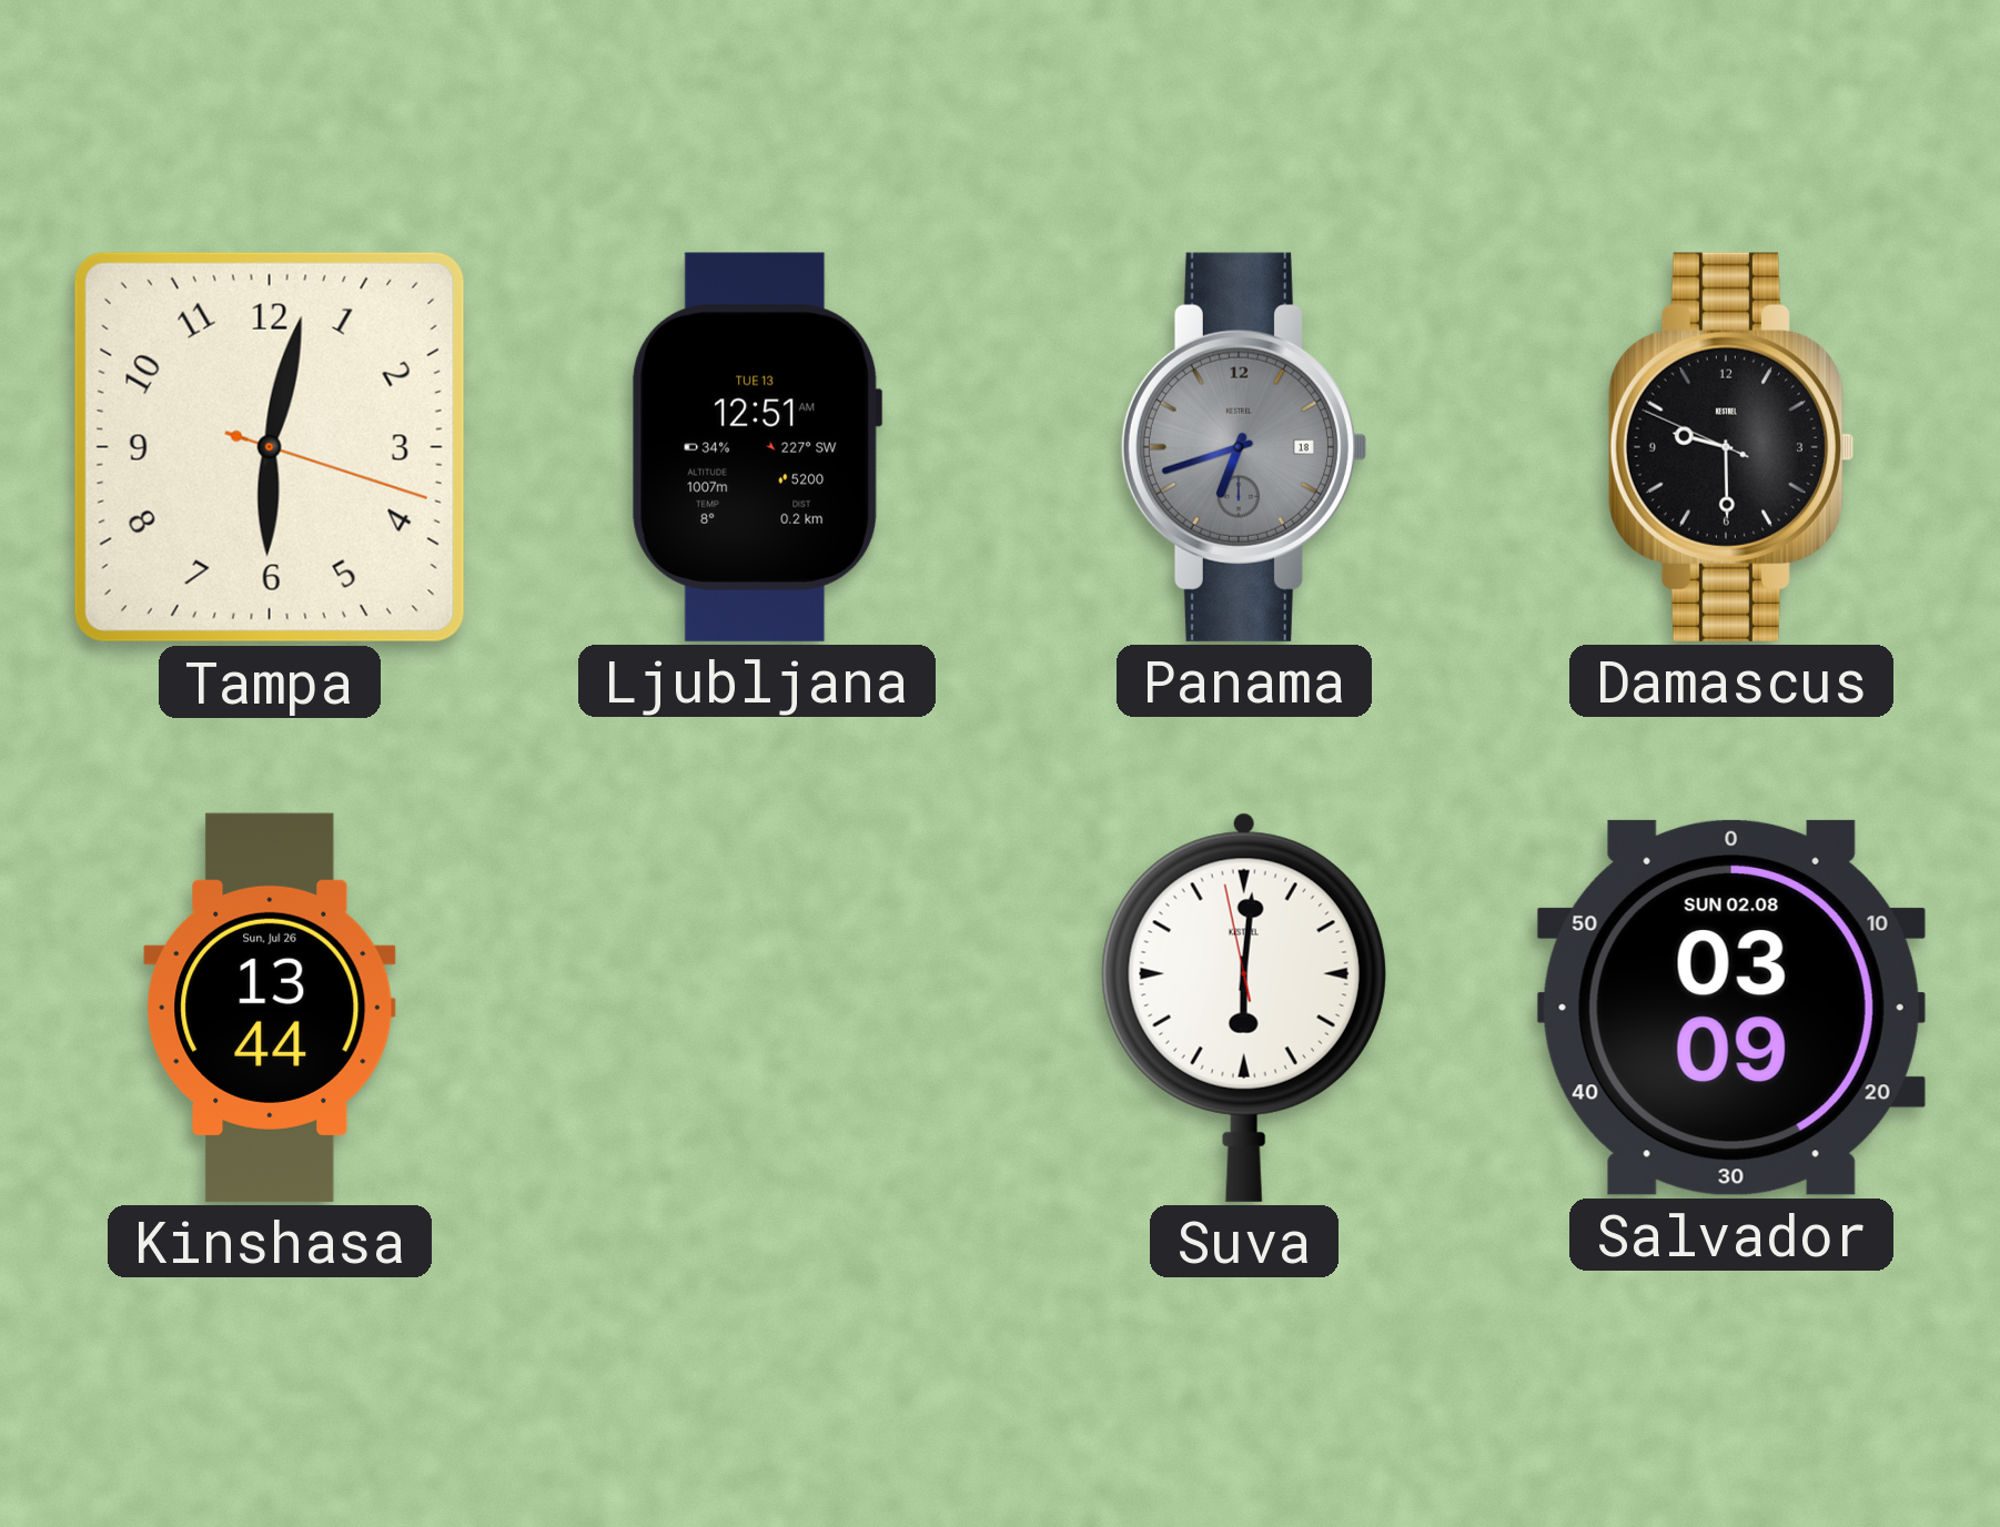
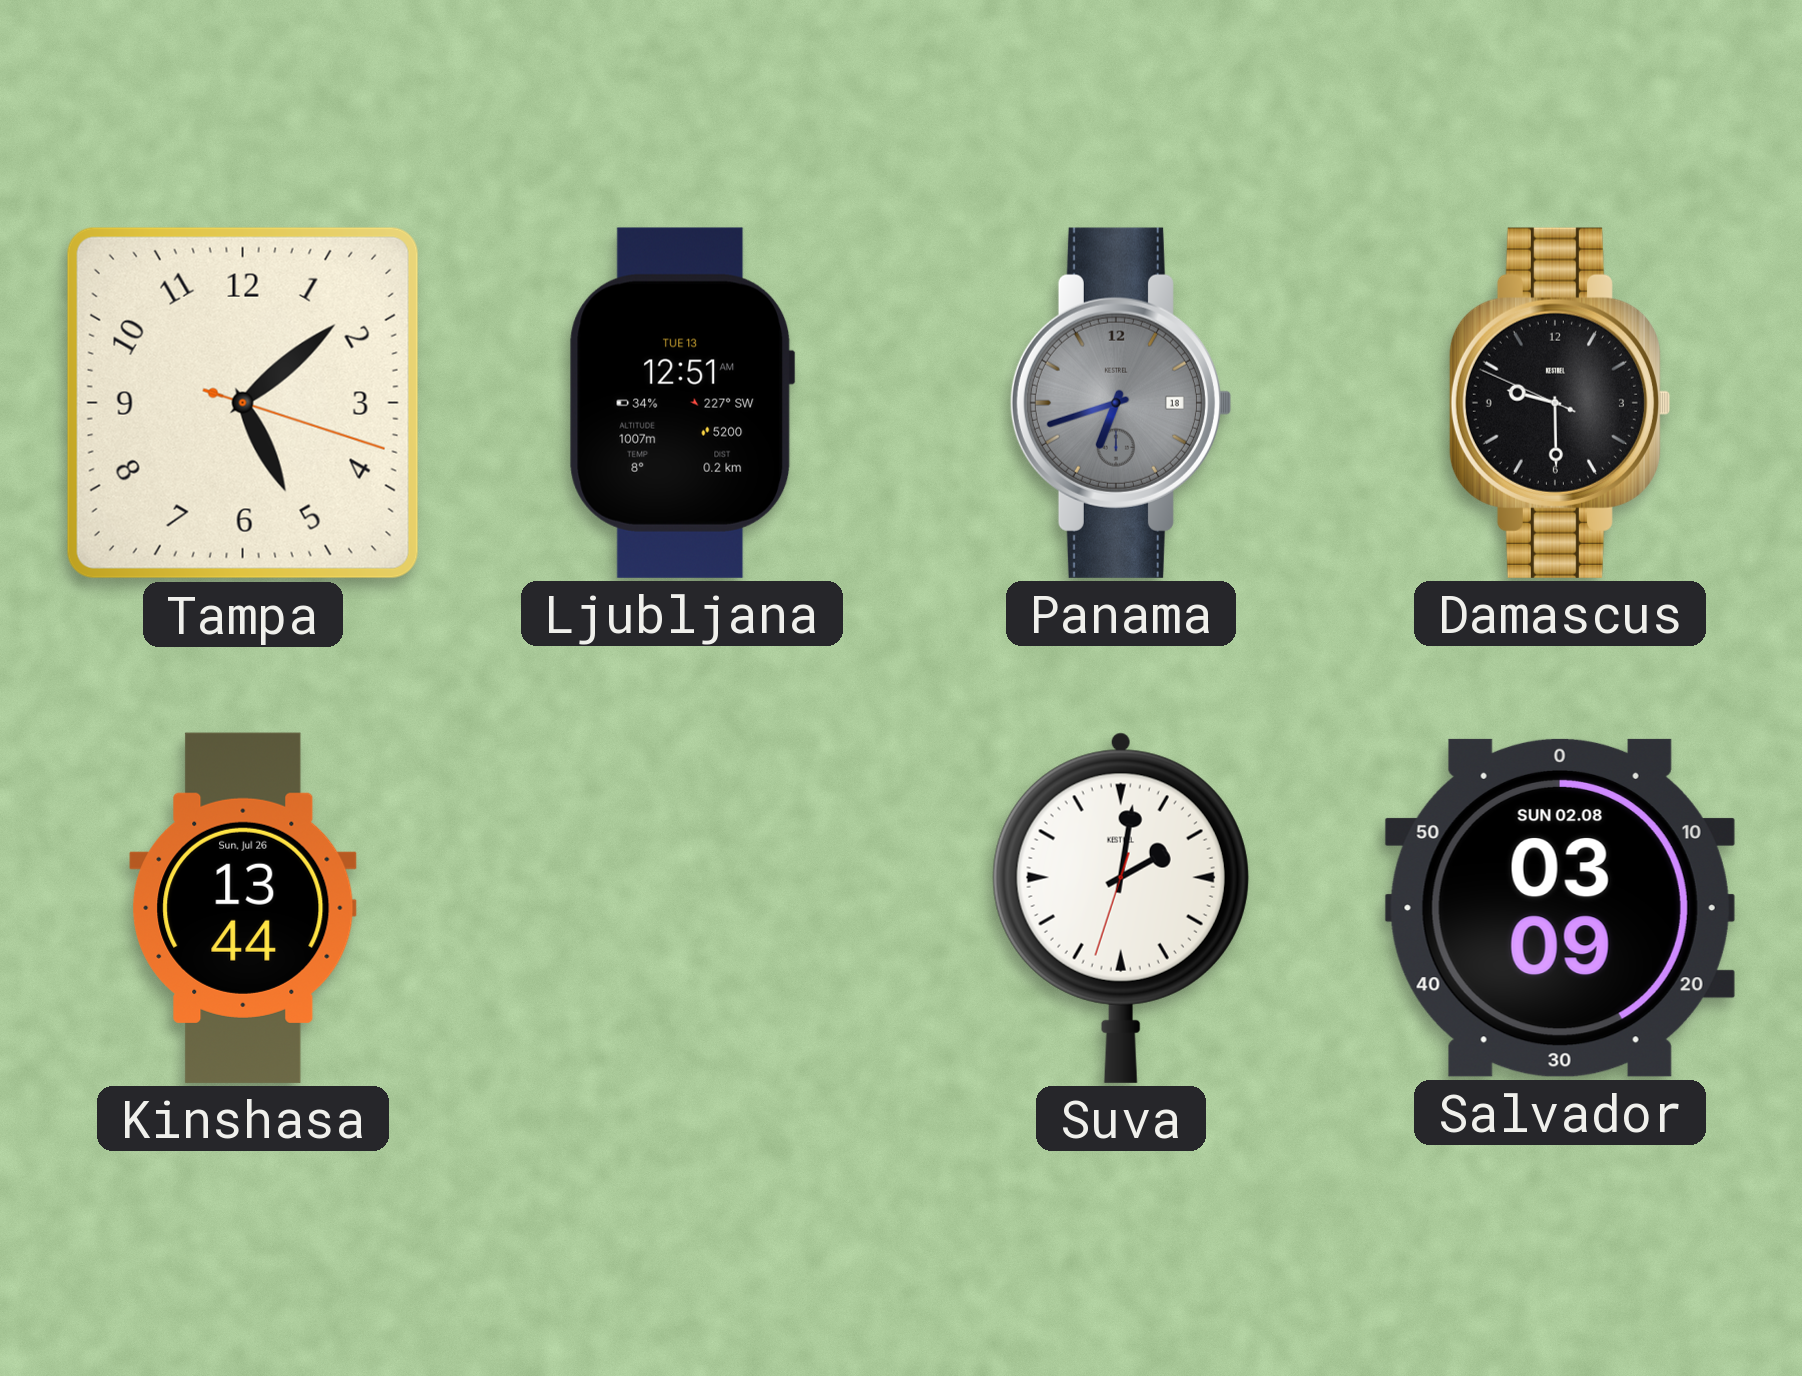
Tampa: 6:02 -> 5:08
Suva: 6:00 -> 2:01
